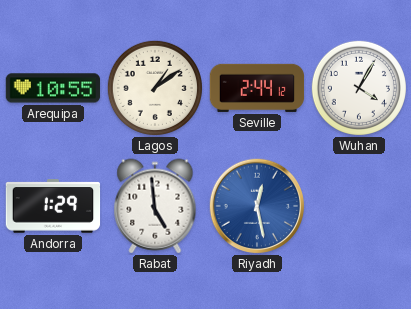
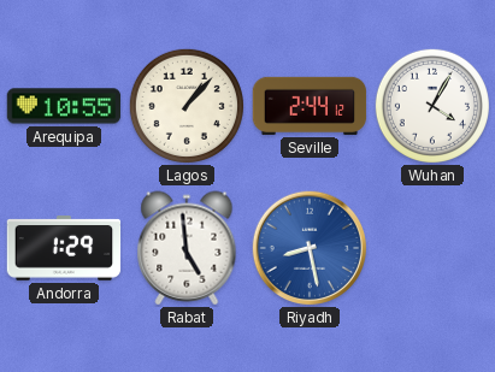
Lagos: 1:09 -> 1:07
Riyadh: 12:28 -> 8:28
